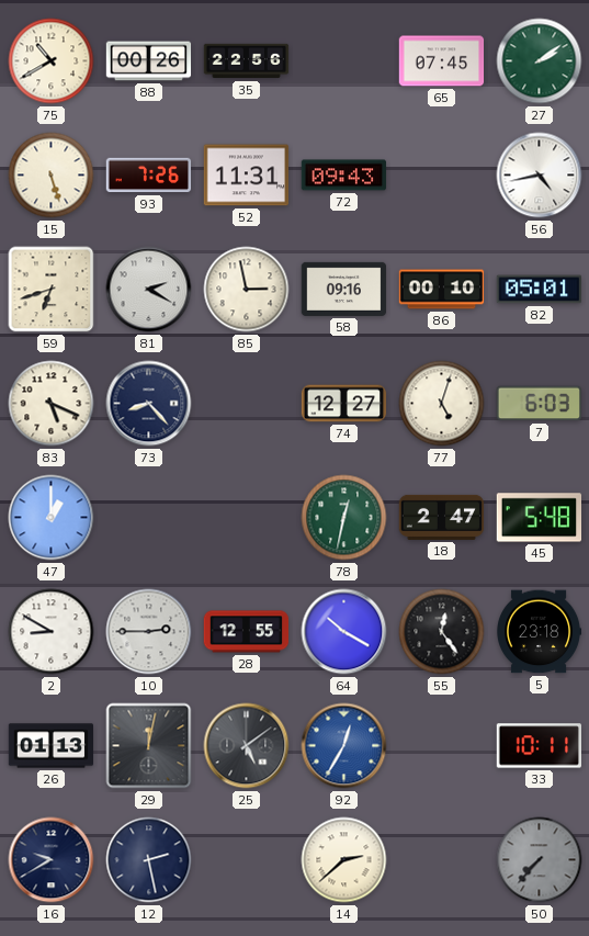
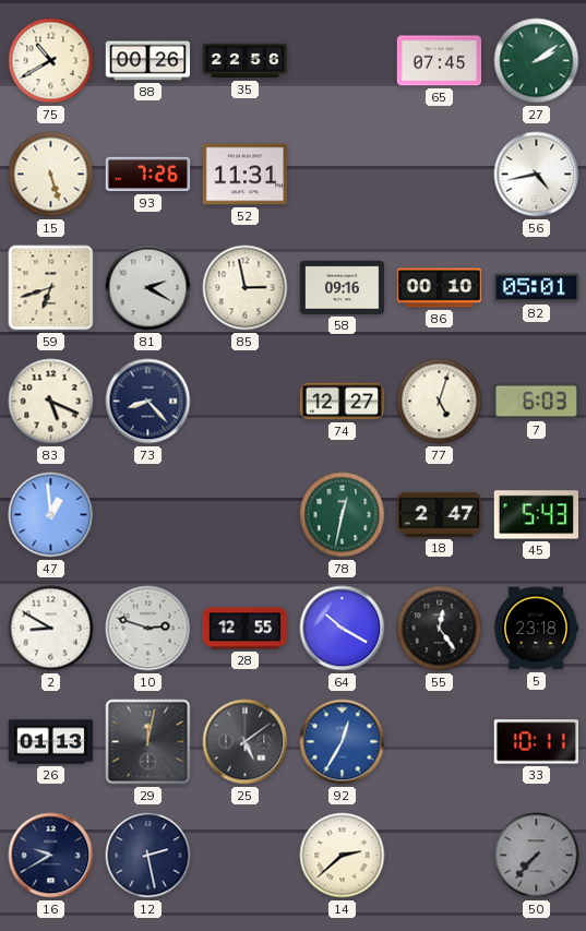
72: 09:43 -> none
47: 1:00 -> 12:59
45: 5:48 -> 5:43
10: 2:45 -> 2:48
